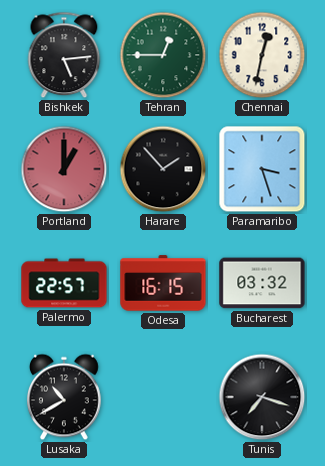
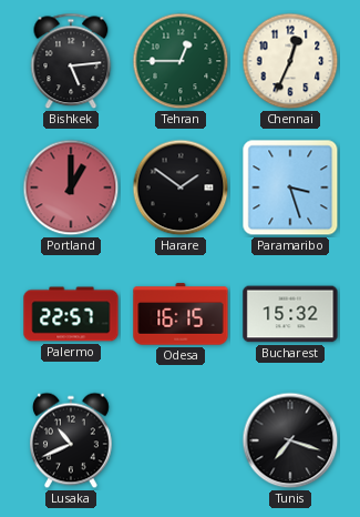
Chennai: 12:32 -> 12:34
Harare: 1:53 -> 1:51
Bucharest: 03:32 -> 15:32
Lusaka: 10:40 -> 10:41
